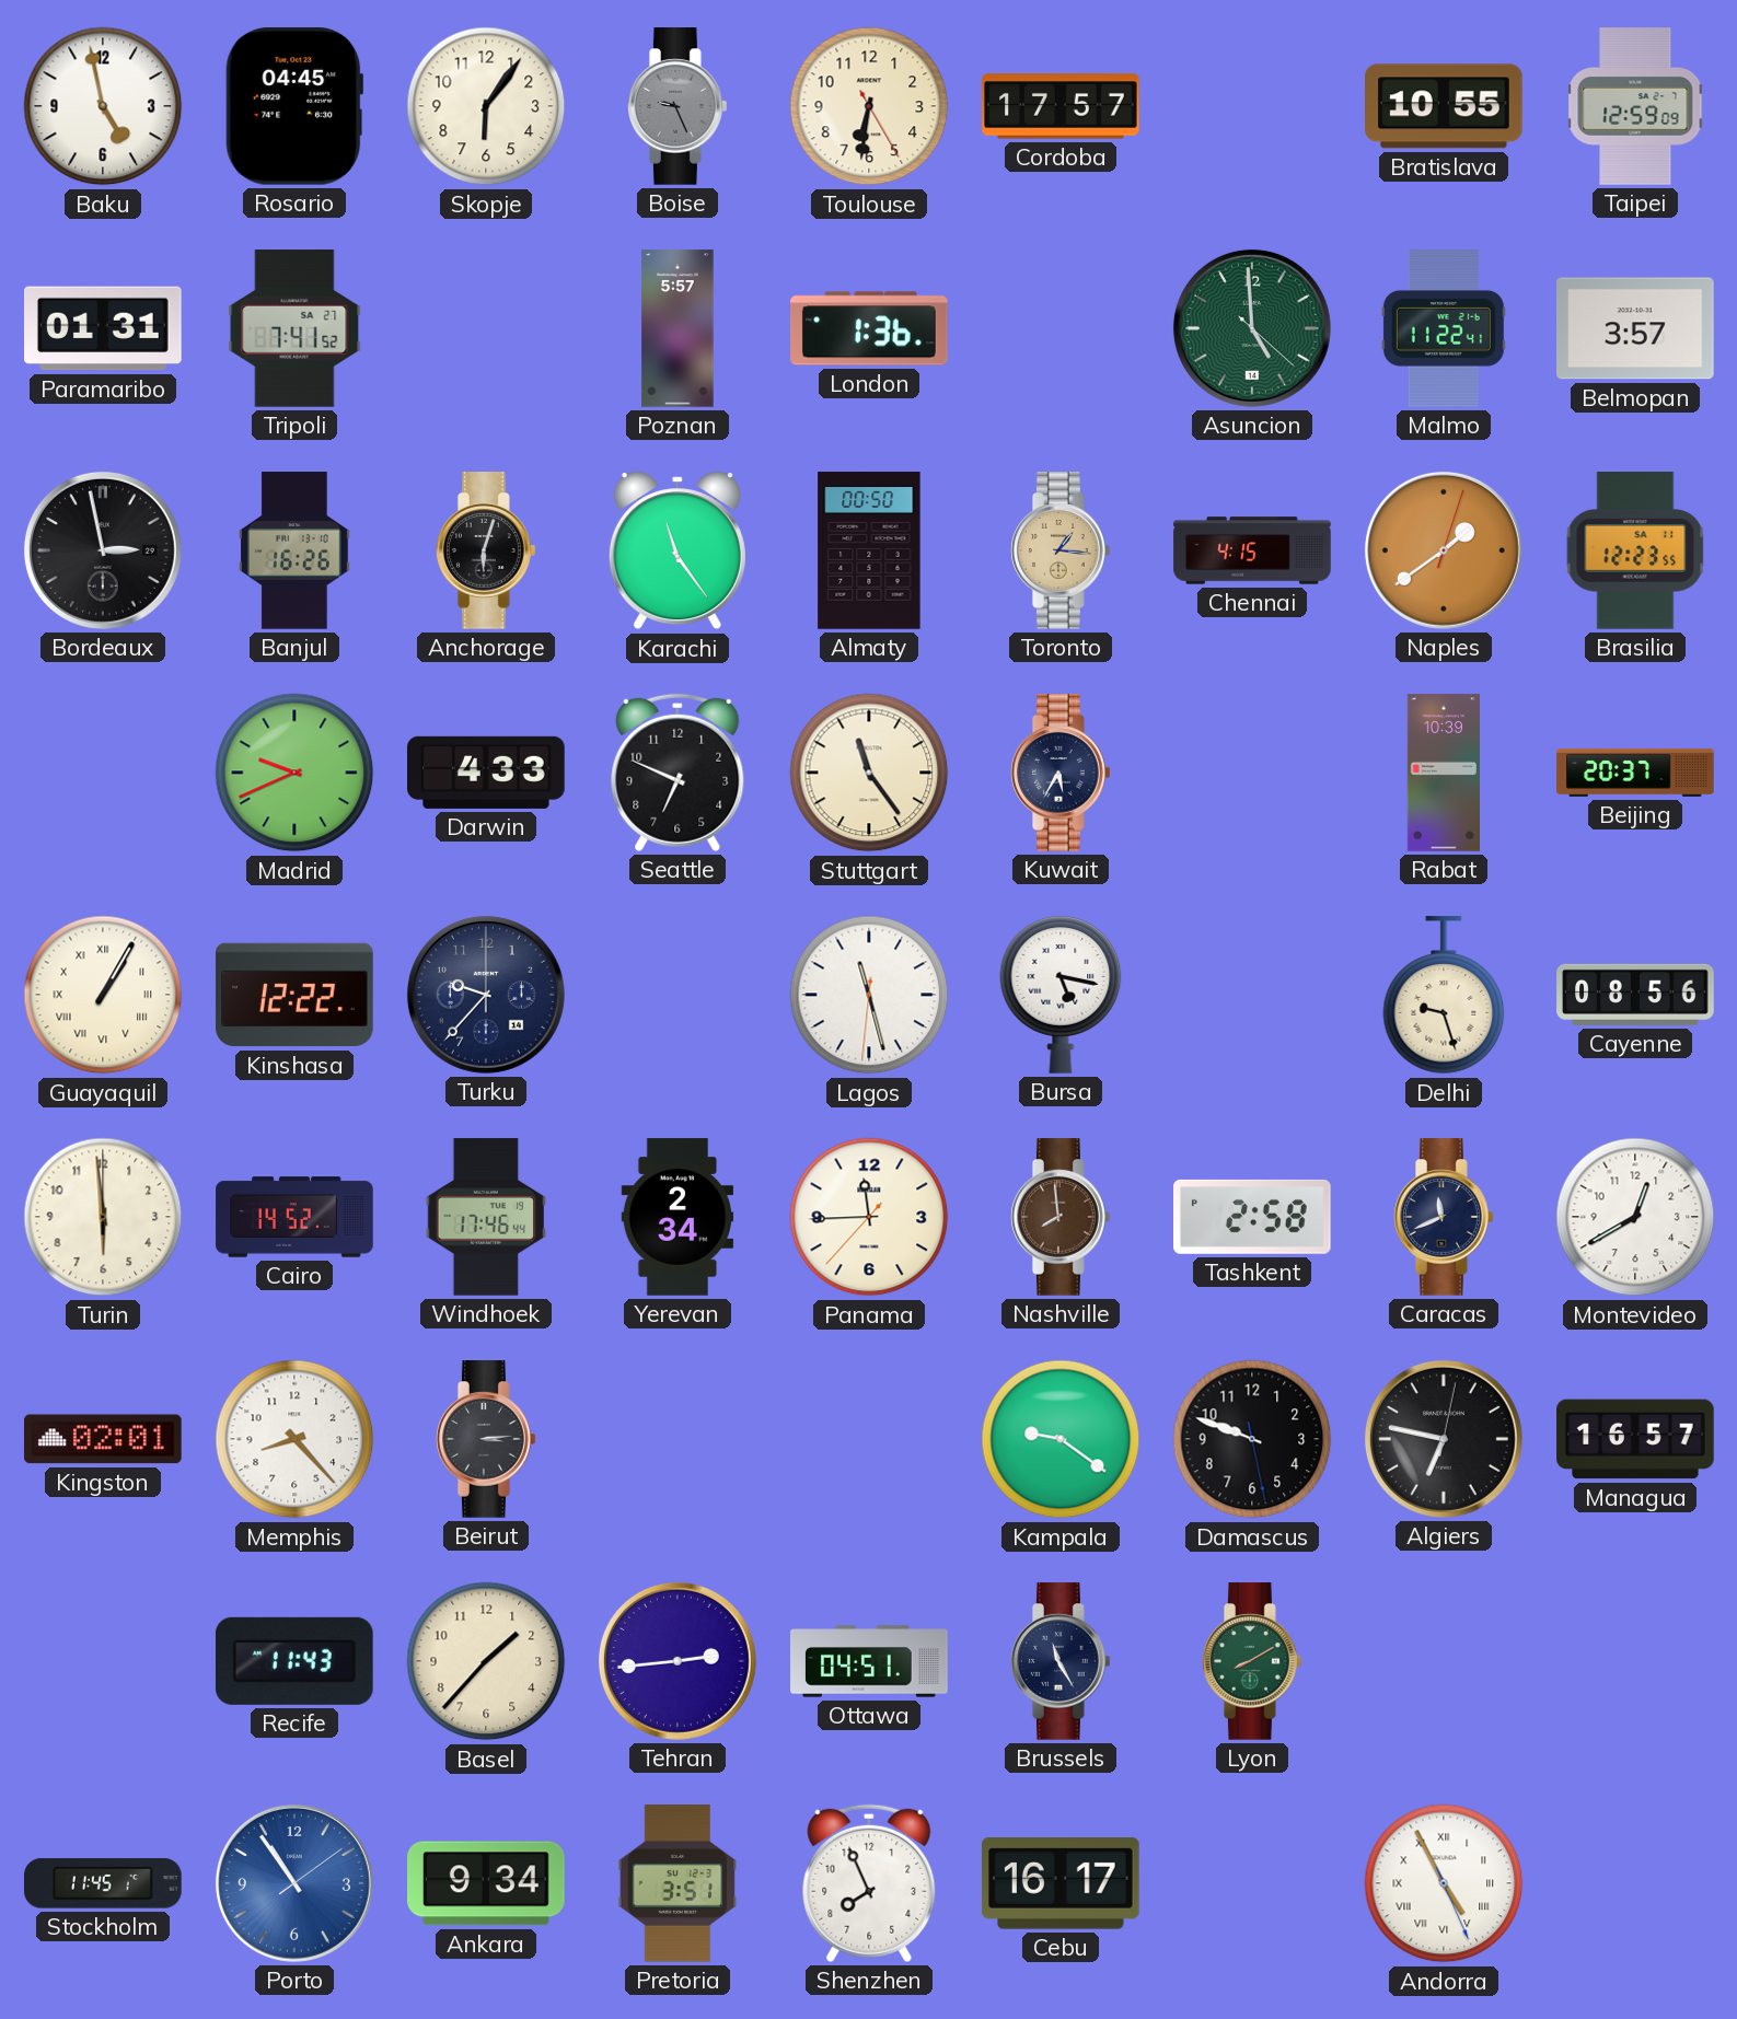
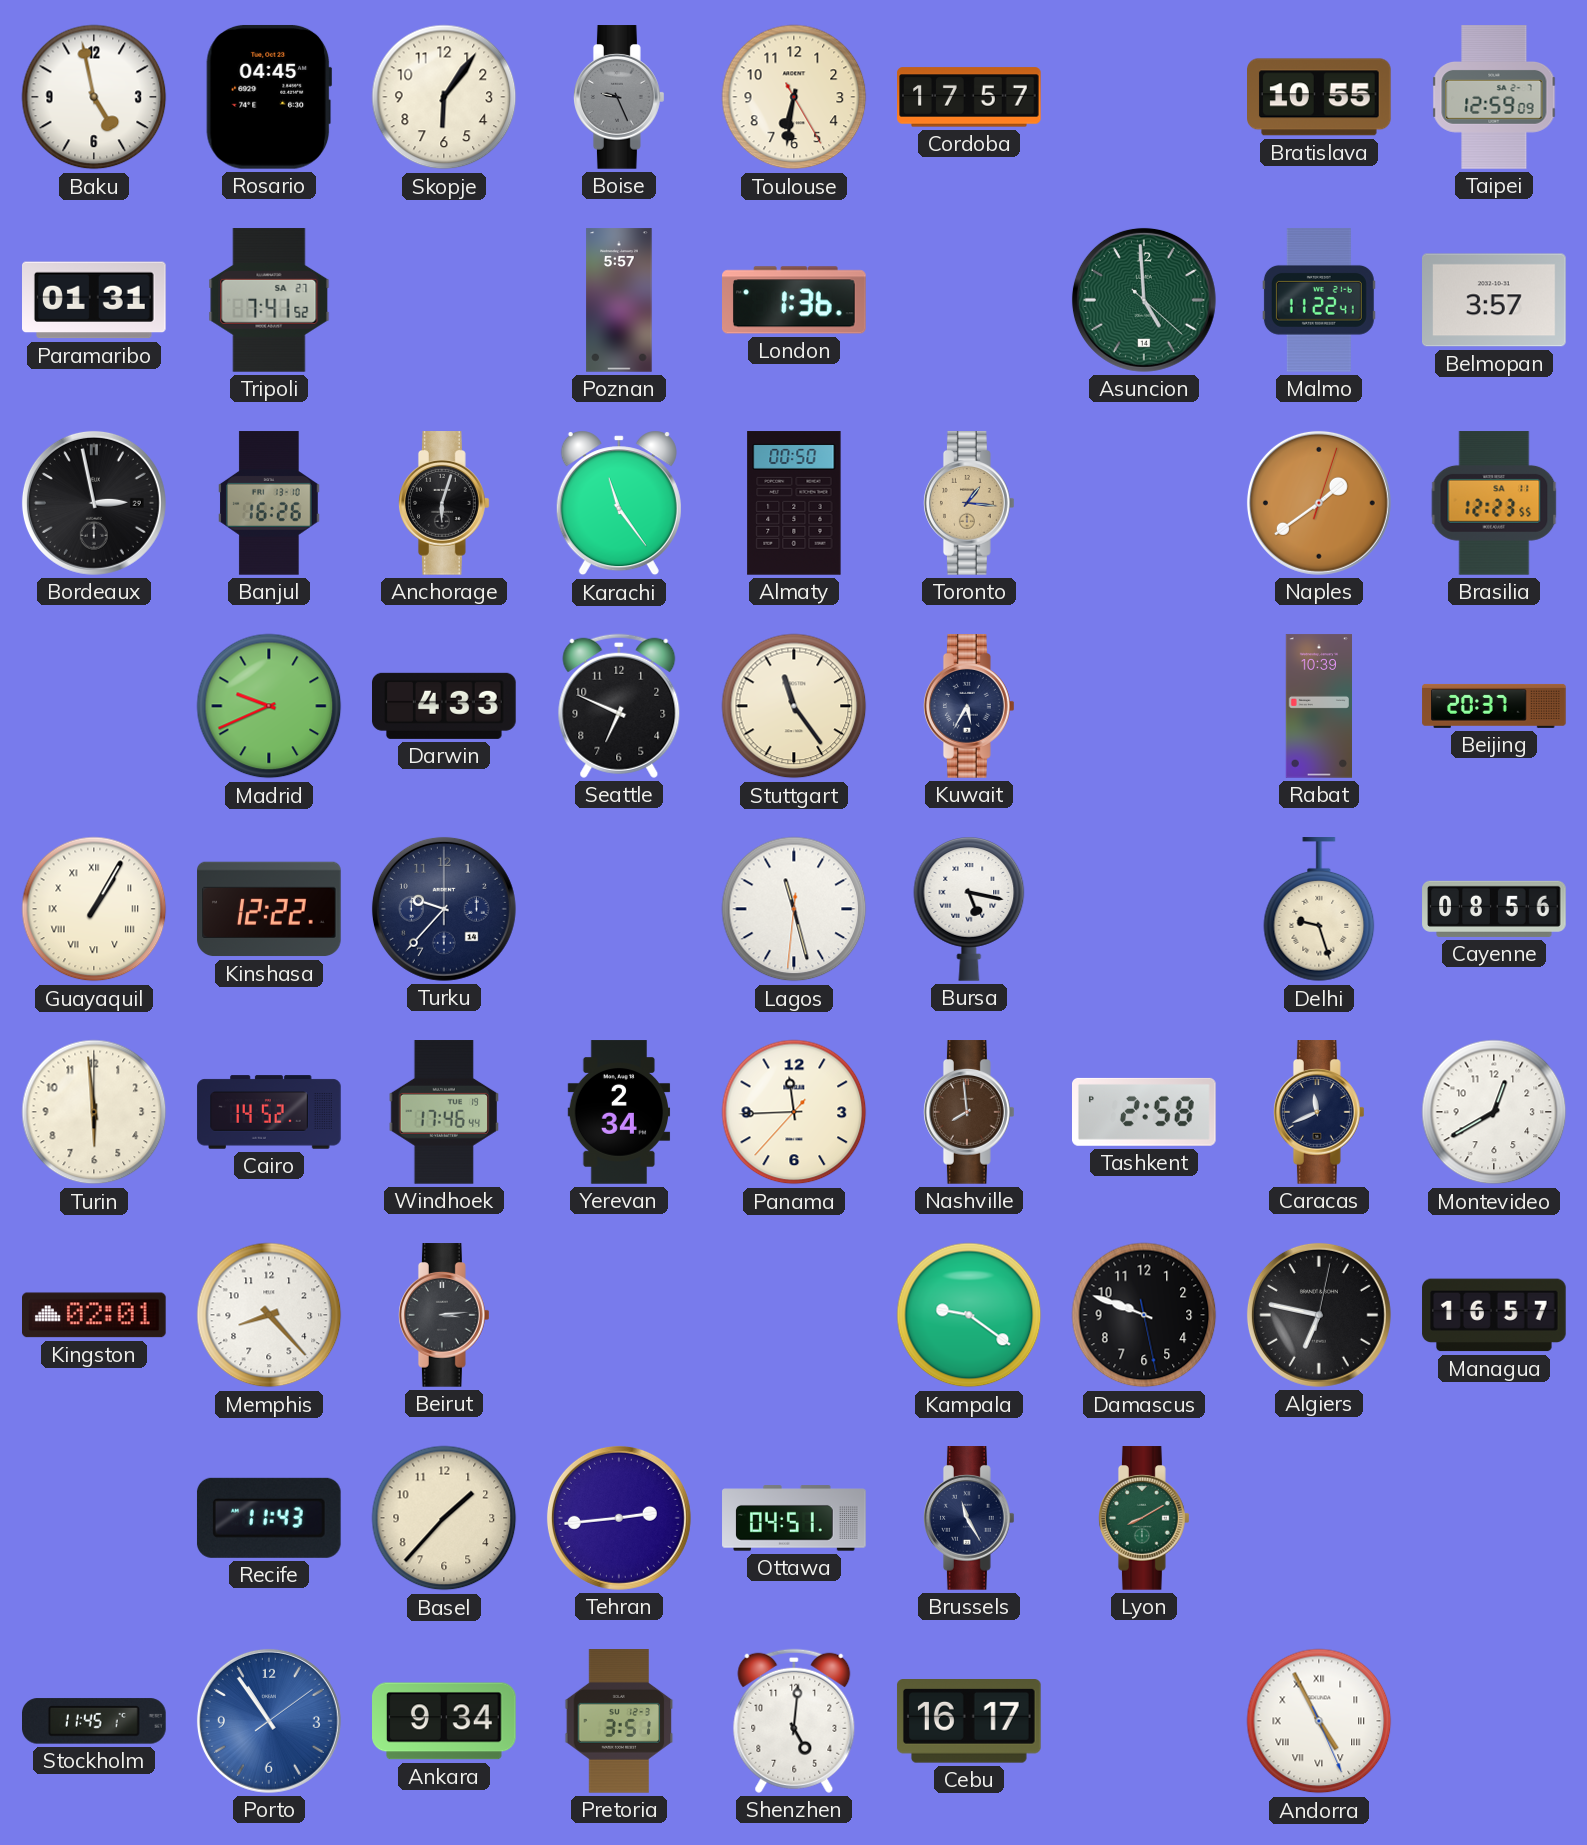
Chennai: 4:15 -> none
Shenzhen: 7:56 -> 5:01
